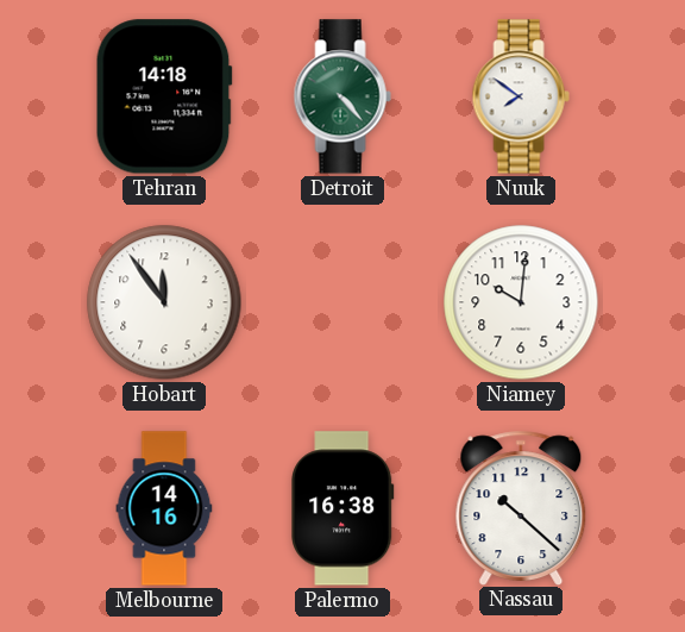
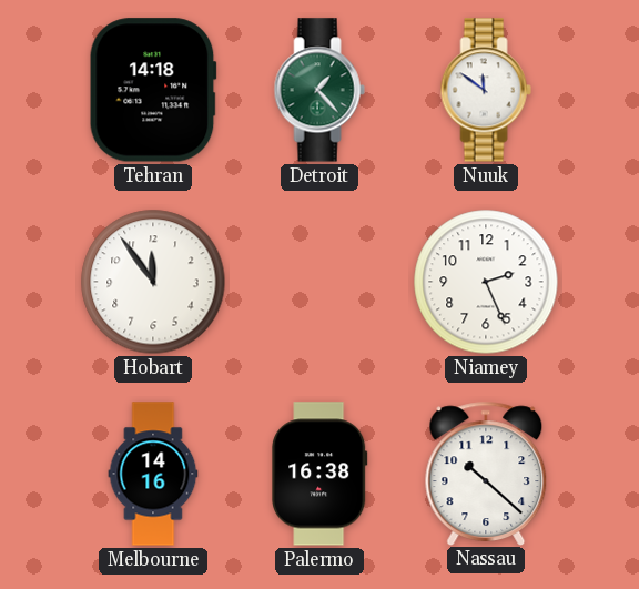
Detroit: 4:23 -> 1:23
Nuuk: 7:51 -> 11:51
Niamey: 10:01 -> 2:26
